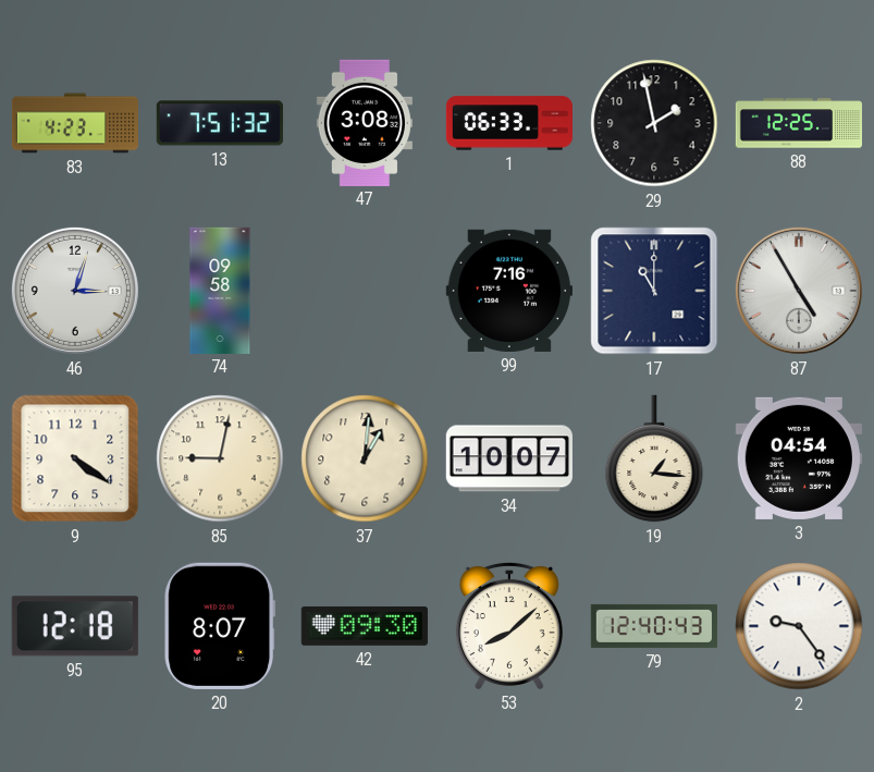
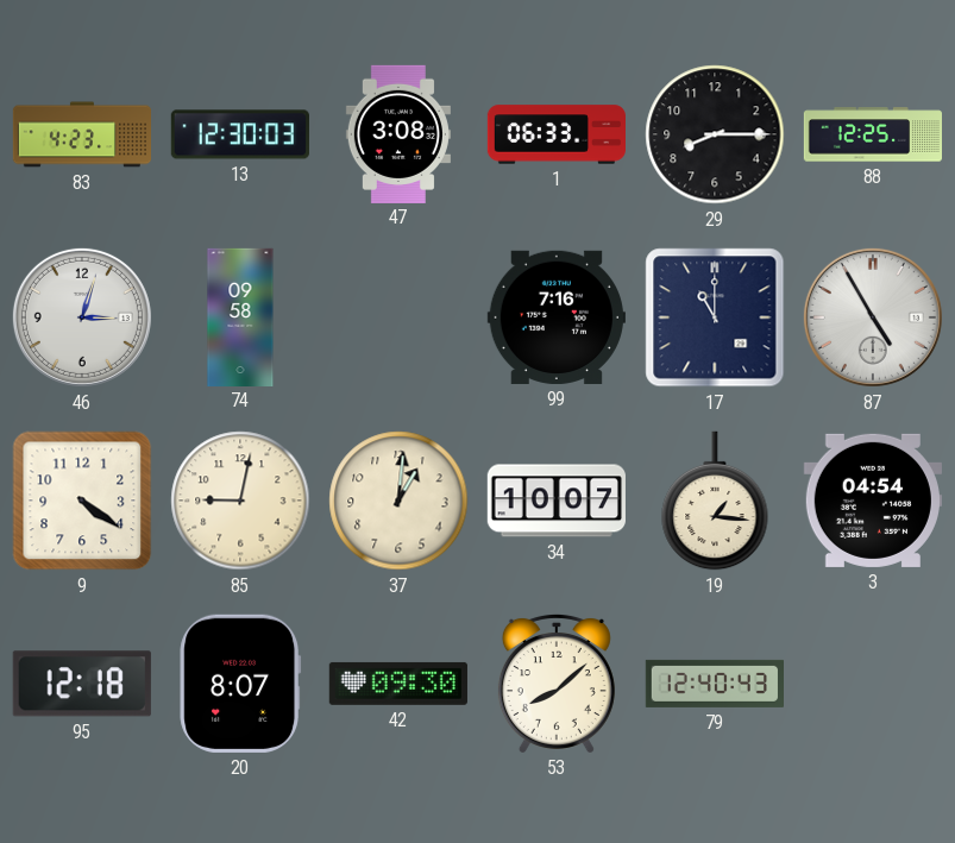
13: 7:51 -> 12:30
29: 1:58 -> 8:15
2: 9:24 -> none
